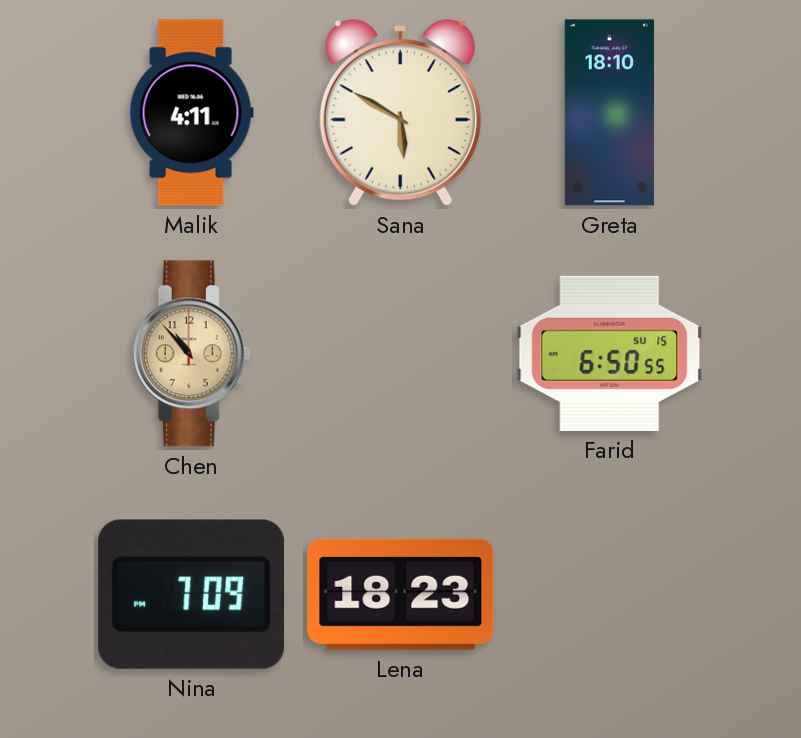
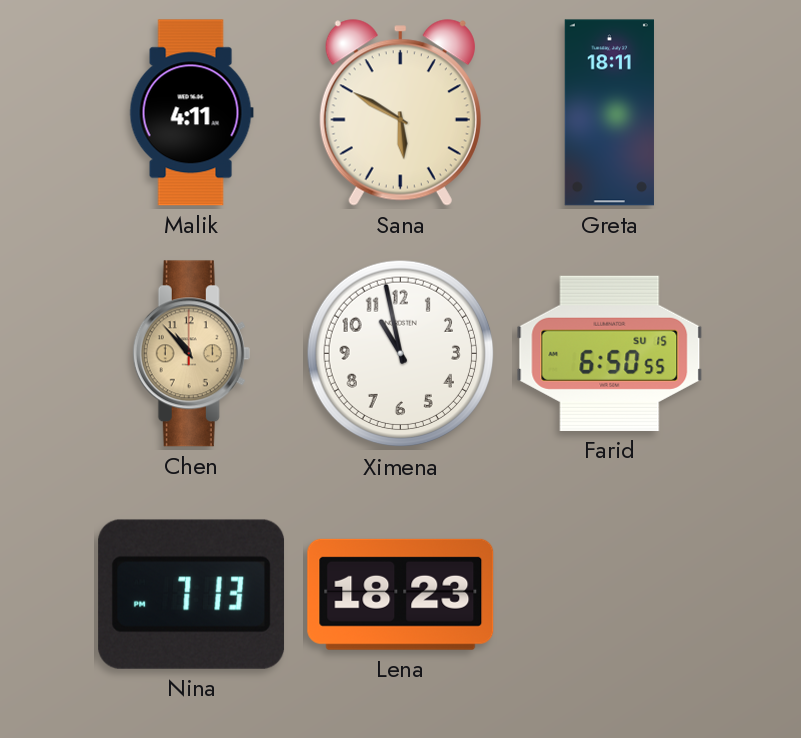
Greta: 18:10 -> 18:11
Ximena: none -> 10:58
Nina: 7:09 -> 7:13
